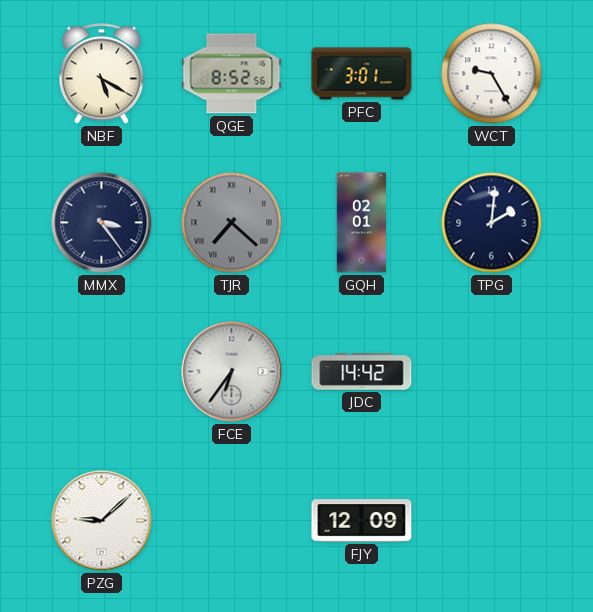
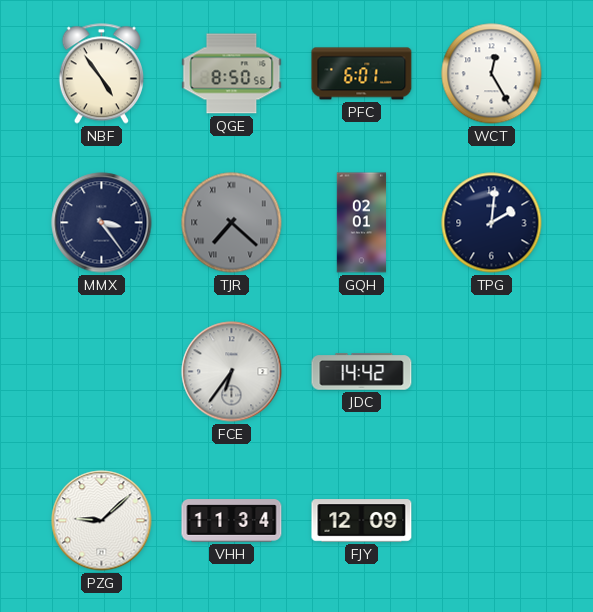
NBF: 5:20 -> 4:54
QGE: 8:52 -> 8:50
PFC: 3:01 -> 6:01
WCT: 9:25 -> 12:25
VHH: none -> 11:34
